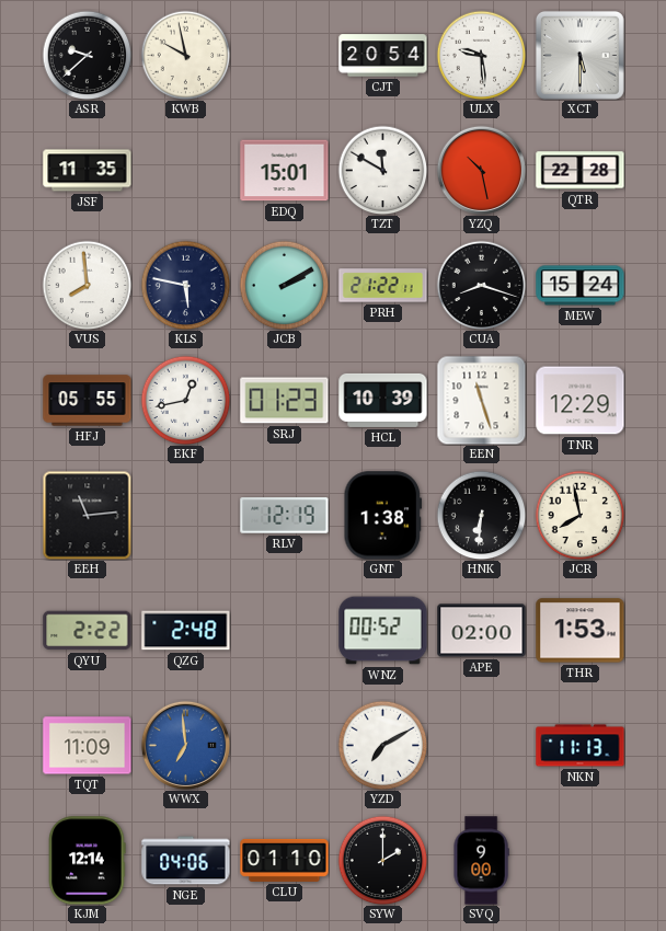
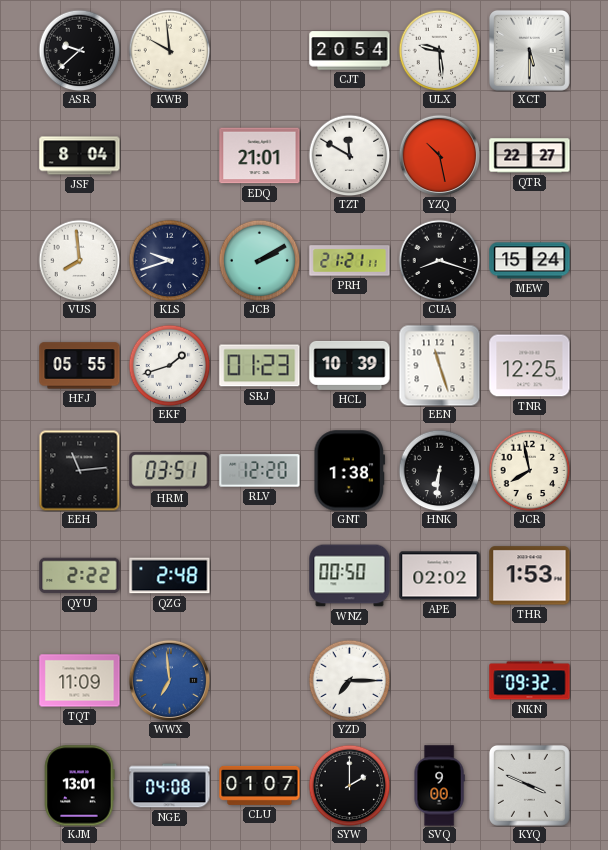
KWB: 9:58 -> 9:59
JSF: 11:35 -> 8:04
EDQ: 15:01 -> 21:01
QTR: 22:28 -> 22:27
KLS: 5:47 -> 9:42
PRH: 21:22 -> 21:21
EKF: 12:43 -> 1:42
TNR: 12:29 -> 12:25
HRM: none -> 03:51
RLV: 12:19 -> 12:20
WNZ: 00:52 -> 00:50
APE: 02:00 -> 02:02
YZD: 7:10 -> 7:15
NKN: 11:13 -> 09:32
KJM: 12:14 -> 13:01
NGE: 04:06 -> 04:08
CLU: 01:10 -> 01:07
KYQ: none -> 3:49
